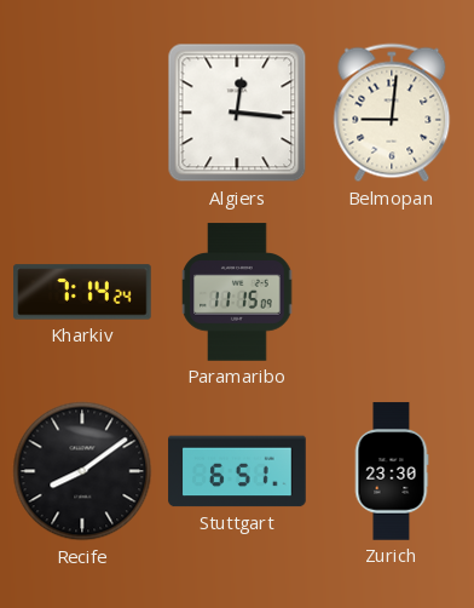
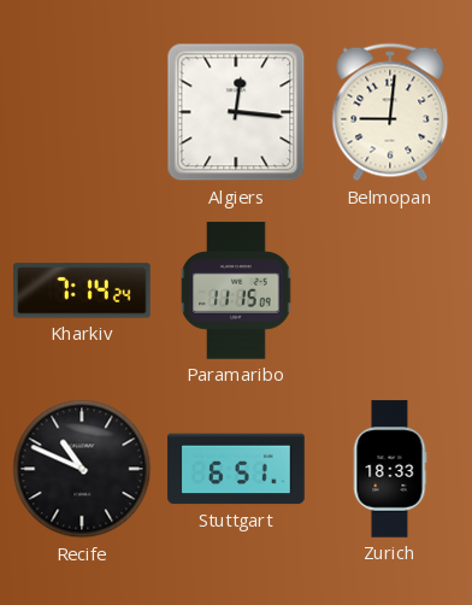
Recife: 8:09 -> 10:49
Zurich: 23:30 -> 18:33
